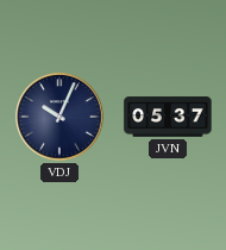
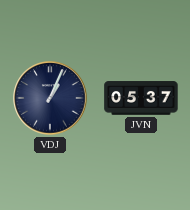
VDJ: 10:04 -> 1:04
